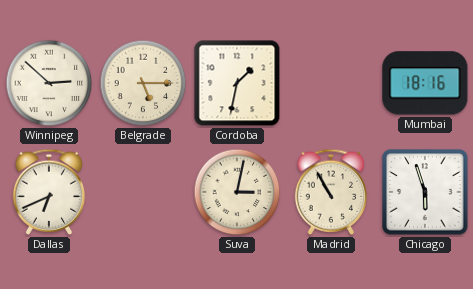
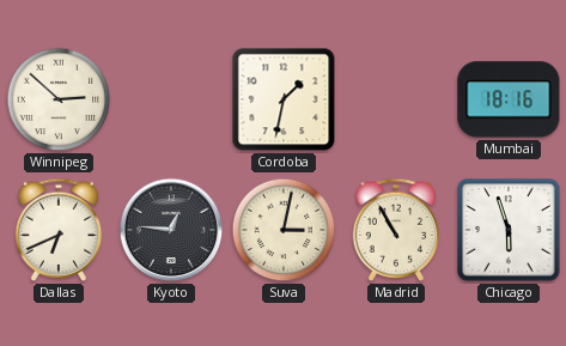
Belgrade: 5:15 -> none
Kyoto: none -> 12:46
